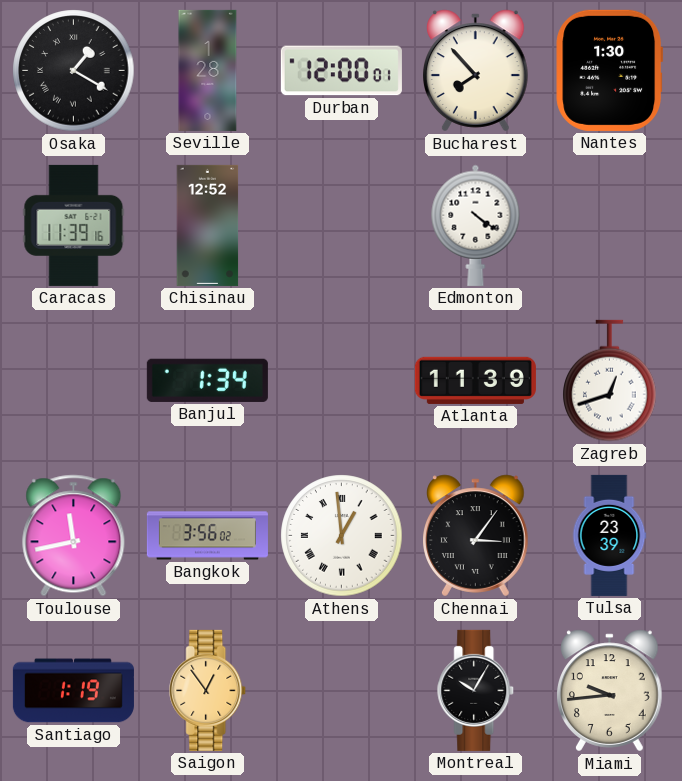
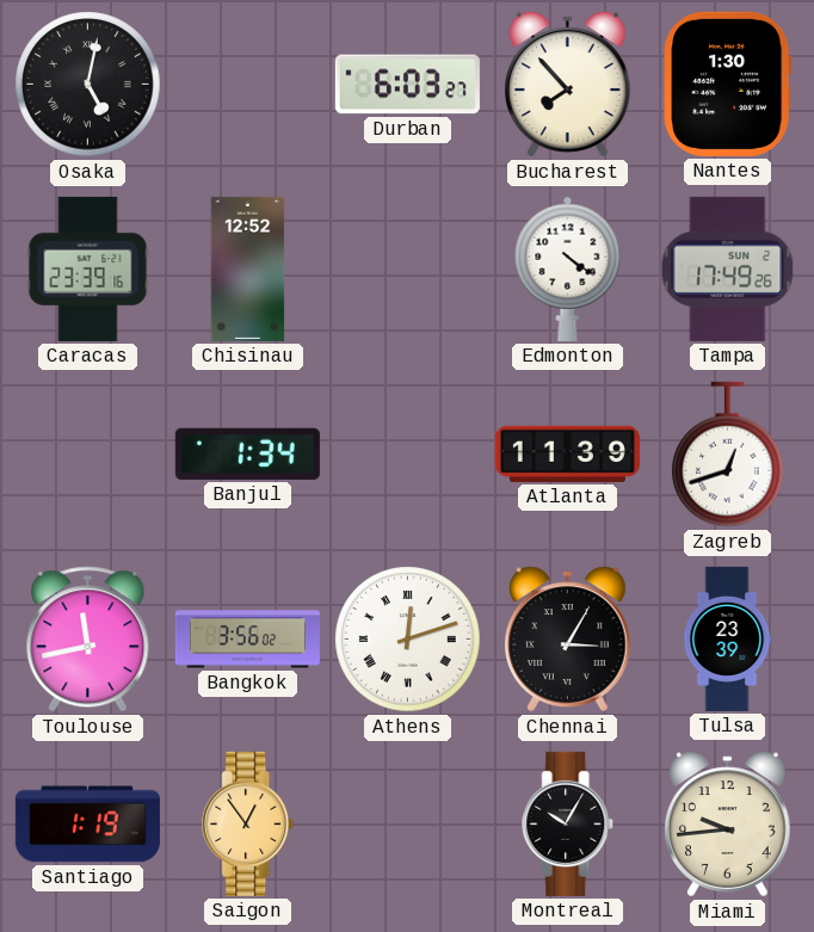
Osaka: 1:20 -> 5:02
Seville: 1:28 -> none
Durban: 12:00 -> 6:03
Caracas: 11:39 -> 23:39
Tampa: none -> 17:49
Athens: 12:59 -> 12:12
Chennai: 3:06 -> 3:05
